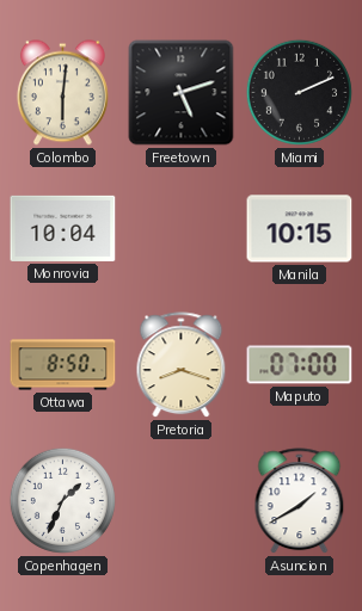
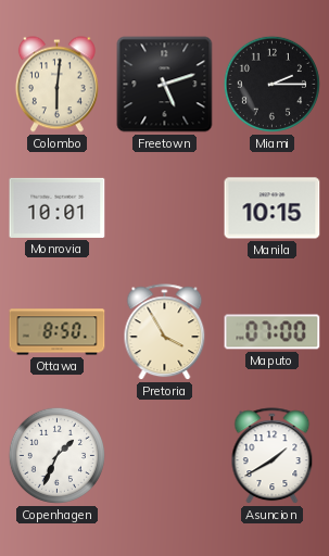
Miami: 2:11 -> 2:15
Monrovia: 10:04 -> 10:01
Pretoria: 8:18 -> 3:55
